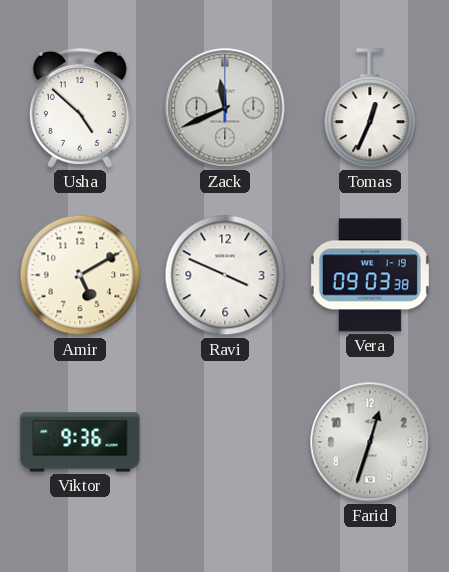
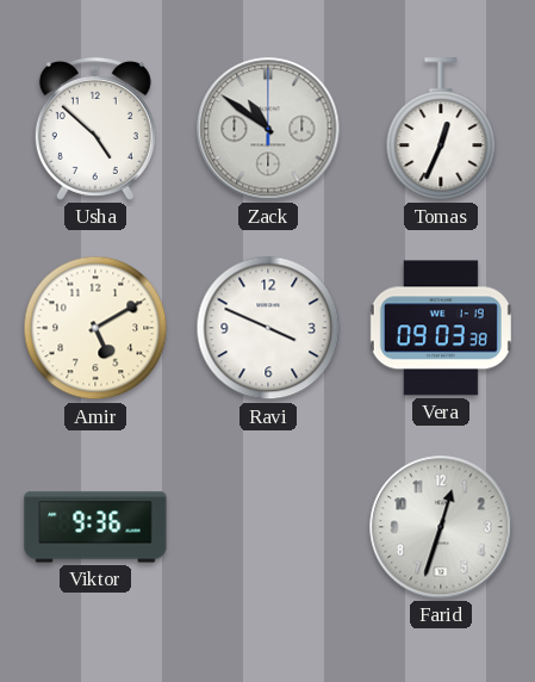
Zack: 11:41 -> 10:51
